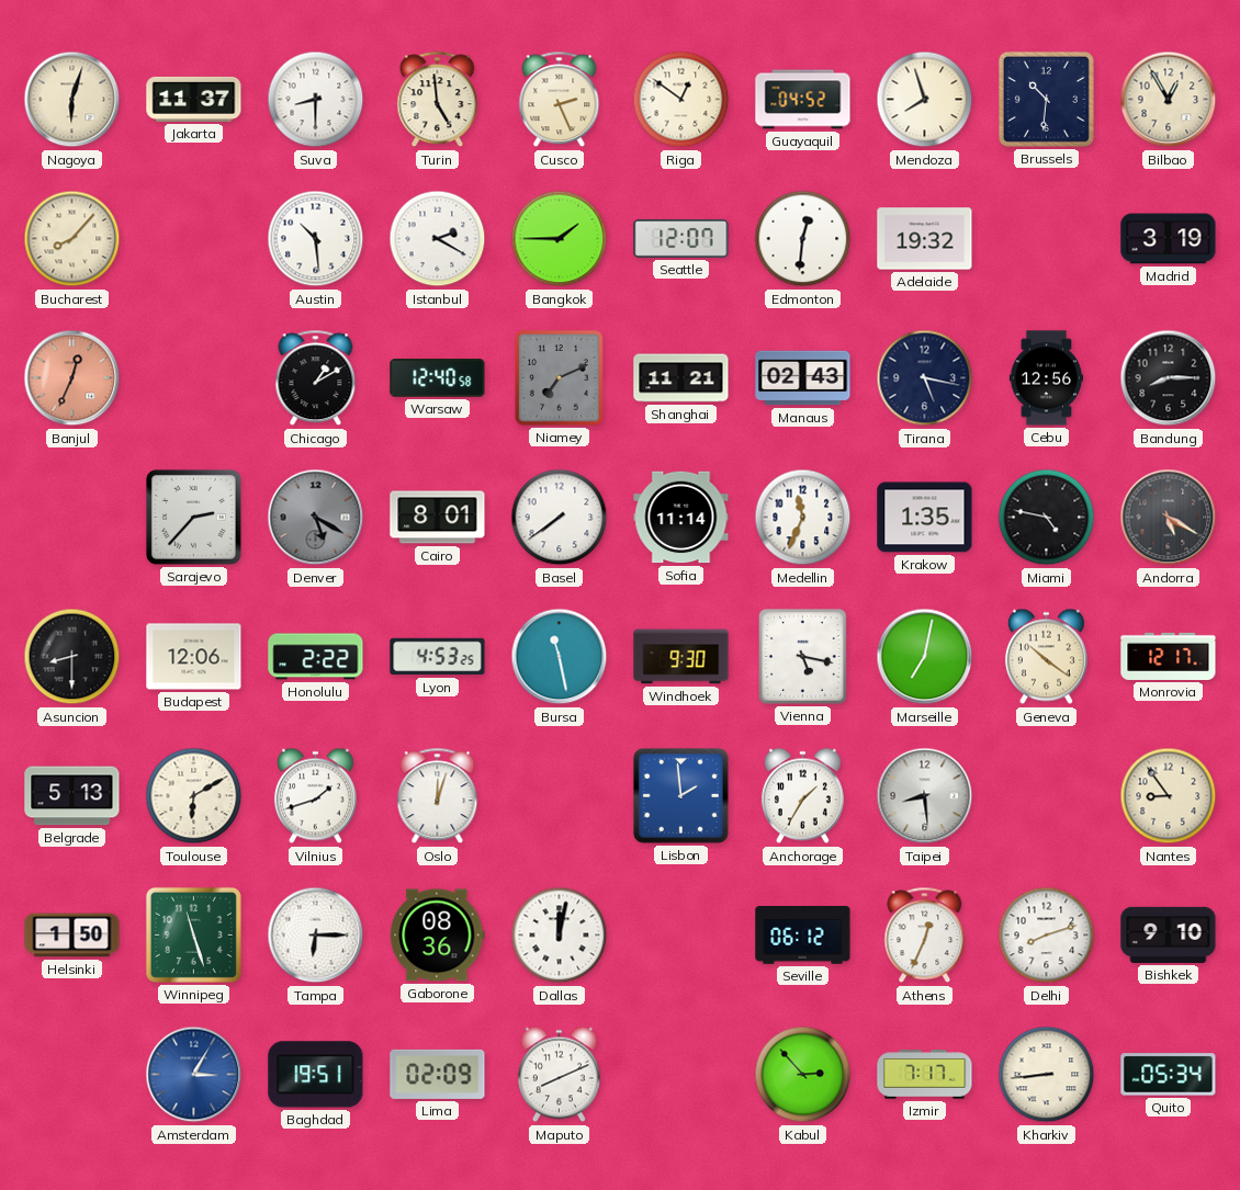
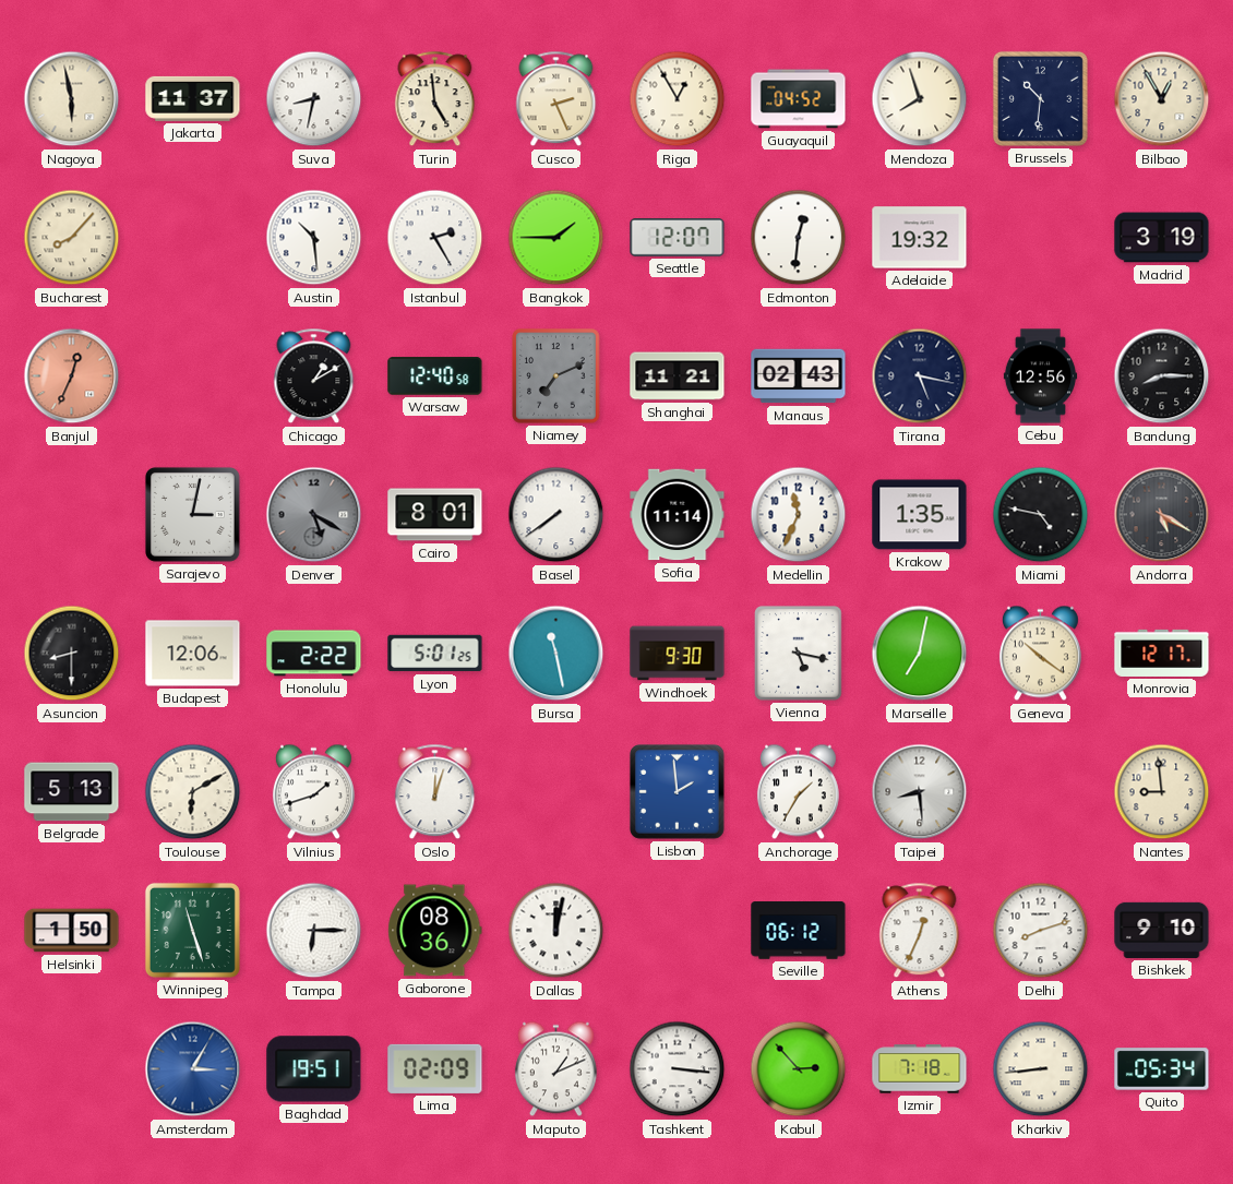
Nagoya: 6:03 -> 5:58
Suva: 8:30 -> 8:32
Riga: 12:51 -> 12:55
Istanbul: 2:20 -> 2:25
Sarajevo: 2:37 -> 3:02
Lyon: 4:53 -> 5:01
Nantes: 8:54 -> 8:59
Maputo: 8:11 -> 1:11
Tashkent: none -> 3:16
Izmir: 7:17 -> 7:18
